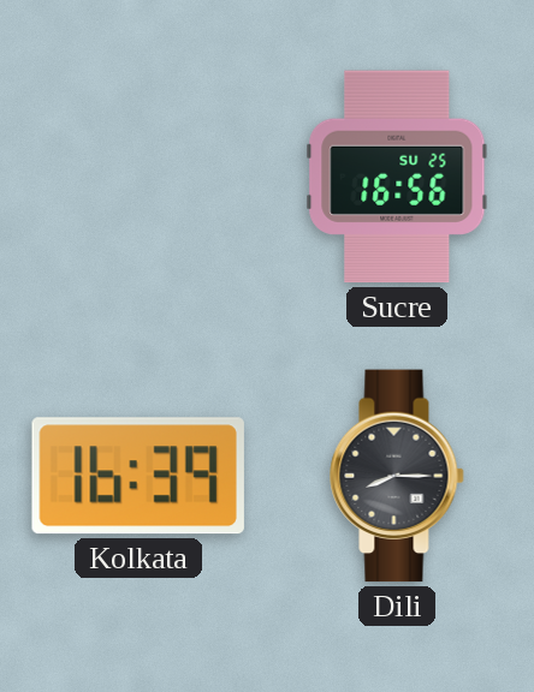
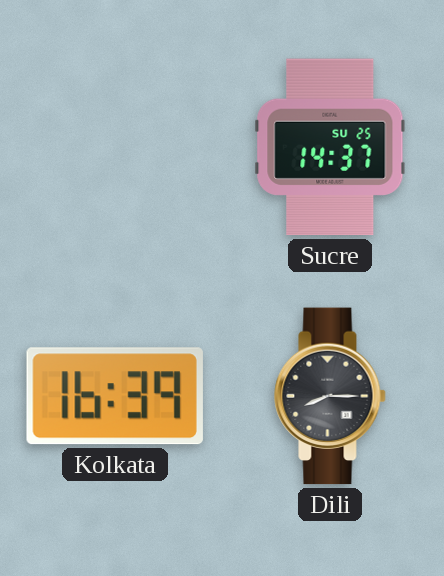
Sucre: 16:56 -> 14:37
